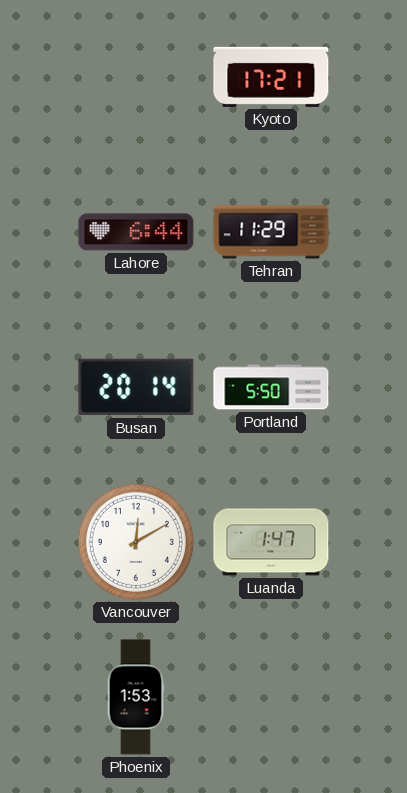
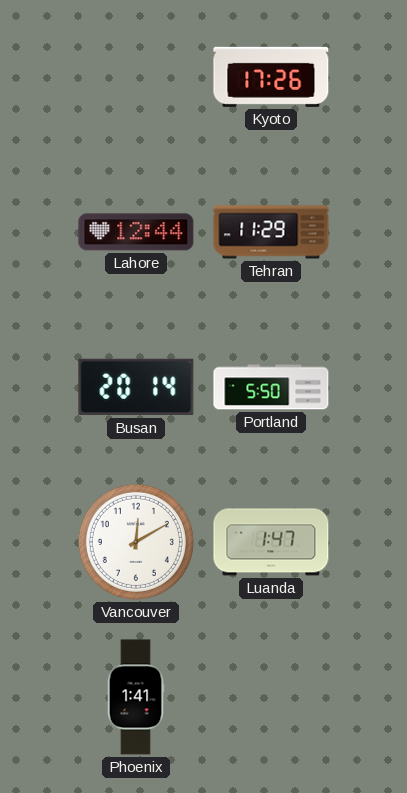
Kyoto: 17:21 -> 17:26
Lahore: 6:44 -> 12:44
Phoenix: 1:53 -> 1:41
